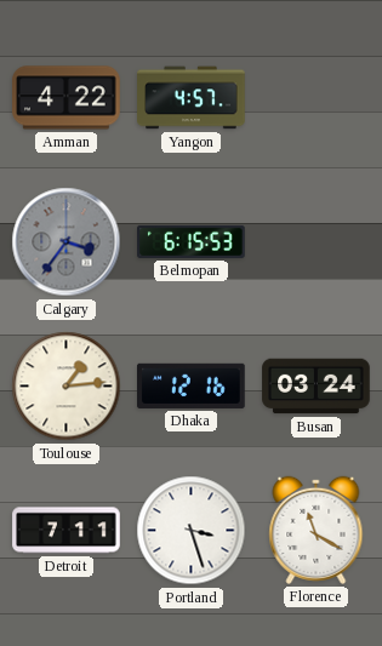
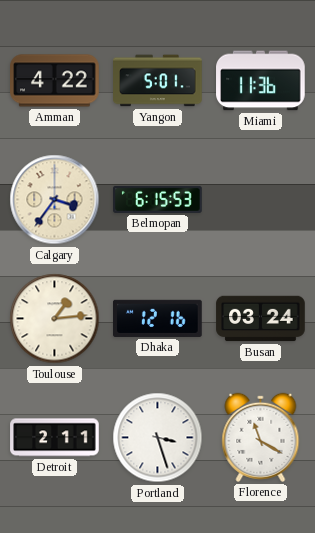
Yangon: 4:57 -> 5:01
Miami: none -> 11:36
Calgary dial: grey -> cream
Detroit: 7:11 -> 2:11
